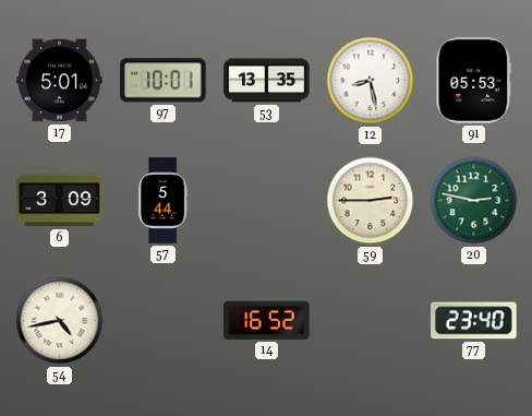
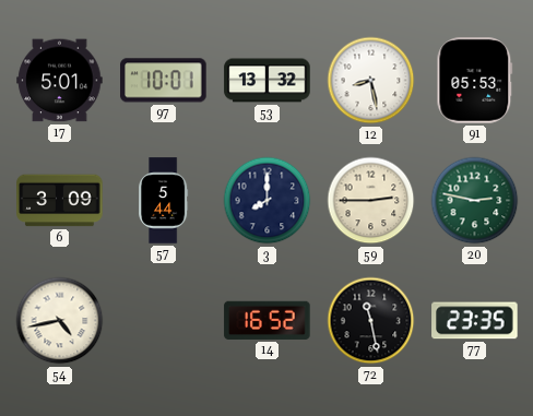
53: 13:35 -> 13:32
3: none -> 8:00
72: none -> 11:28
77: 23:40 -> 23:35
